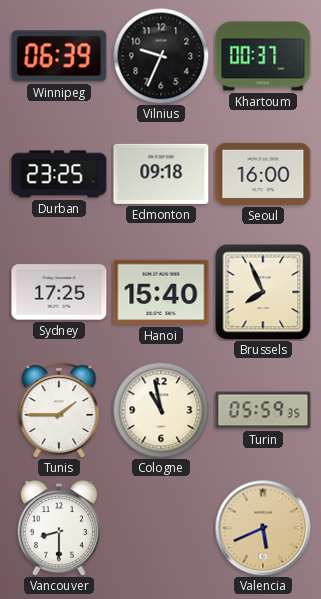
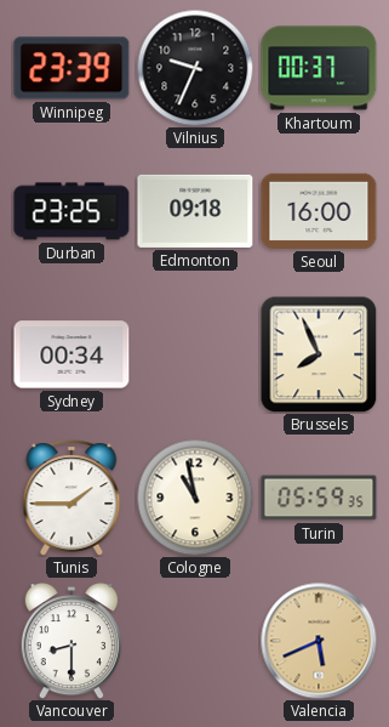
Winnipeg: 06:39 -> 23:39
Sydney: 17:25 -> 00:34
Hanoi: 15:40 -> none
